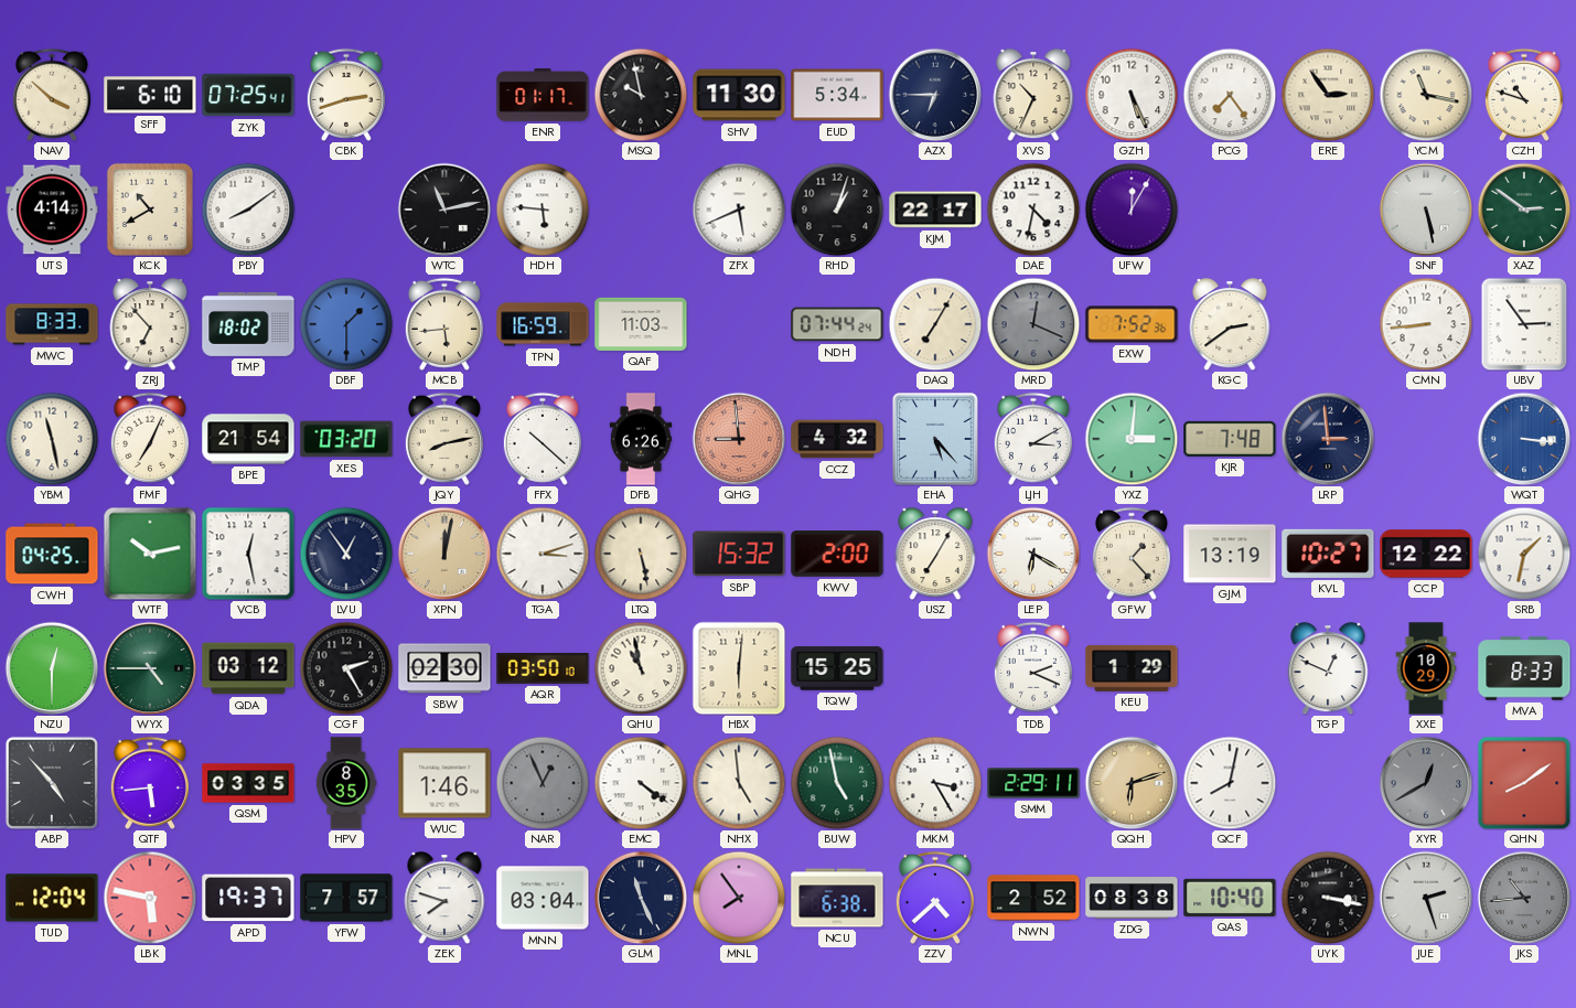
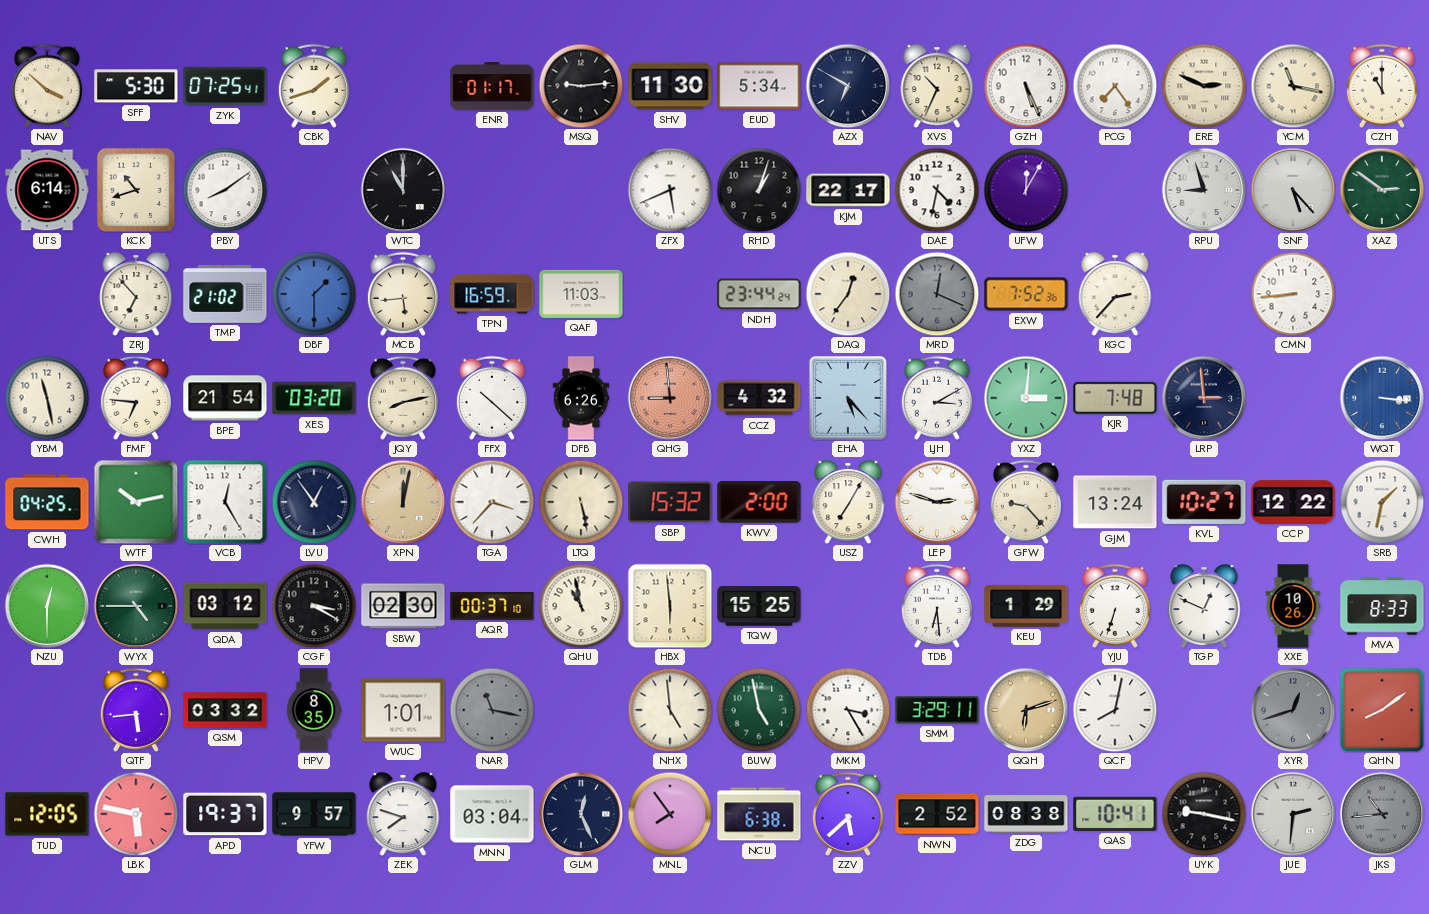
SFF: 6:10 -> 5:30
CBK: 2:42 -> 1:42
MSQ: 9:58 -> 9:14
AZX: 6:45 -> 6:50
ERE: 2:54 -> 2:49
CZH: 10:48 -> 11:00
UTS: 4:14 -> 6:14
KCK: 10:40 -> 10:42
WTC: 11:13 -> 11:00
HDH: 5:46 -> none
RPU: none -> 8:57
SNF: 5:28 -> 5:23
MWC: 8:33 -> none
TMP: 18:02 -> 21:02
NDH: 07:44 -> 23:44
DAQ: 7:05 -> 12:36
KGC: 2:39 -> 2:37
UBV: 2:54 -> none
FMF: 7:04 -> 6:46
VCB: 12:28 -> 12:25
TGA: 3:12 -> 3:37
LEP: 6:20 -> 2:48
GFW: 1:23 -> 9:23
GJM: 13:19 -> 13:24
CGF: 2:25 -> 3:20
AQR: 03:50 -> 00:37
HBX: 6:01 -> 5:59
TDB: 2:19 -> 6:29
YJU: none -> 6:33
XXE: 10:29 -> 10:26
ABP: 4:53 -> none
QSM: 03:35 -> 03:32
WUC: 1:46 -> 1:01
NAR: 12:56 -> 11:17
EMC: 4:21 -> none
SMM: 2:29 -> 3:29
XYR: 12:40 -> 12:42
TUD: 12:04 -> 12:05
YFW: 7:57 -> 9:57
GLM: 11:26 -> 12:26
ZZV: 4:38 -> 5:38
QAS: 10:40 -> 10:41
UYK: 3:17 -> 9:17
JUE: 2:27 -> 2:31
